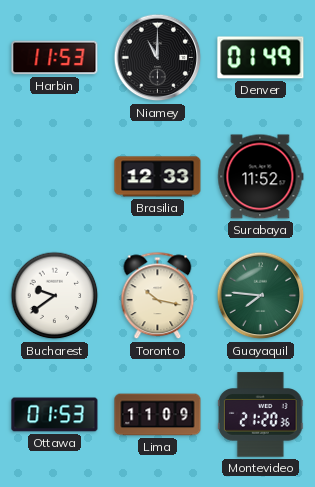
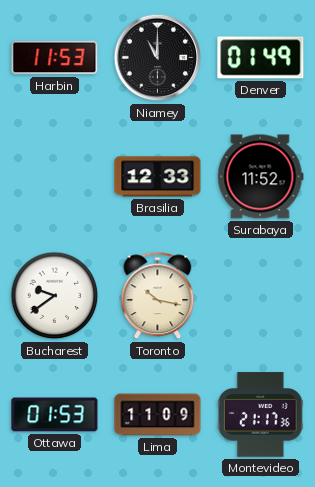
Guayaquil: 7:46 -> none
Montevideo: 21:20 -> 21:17
